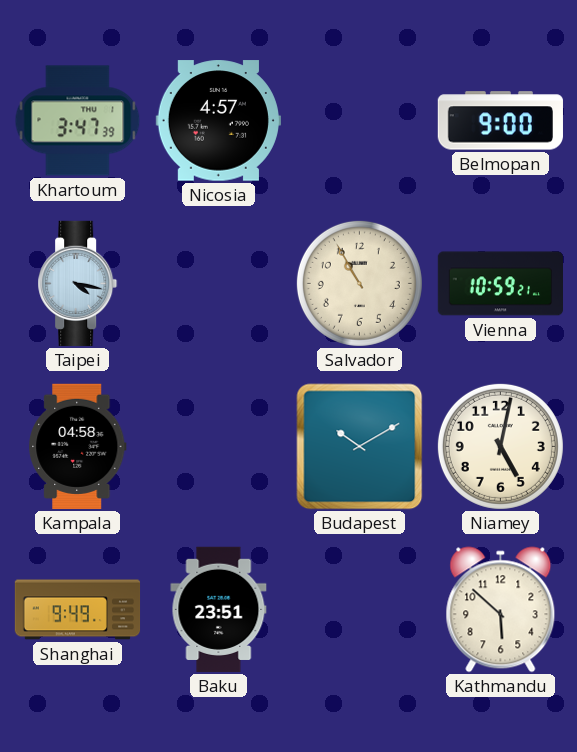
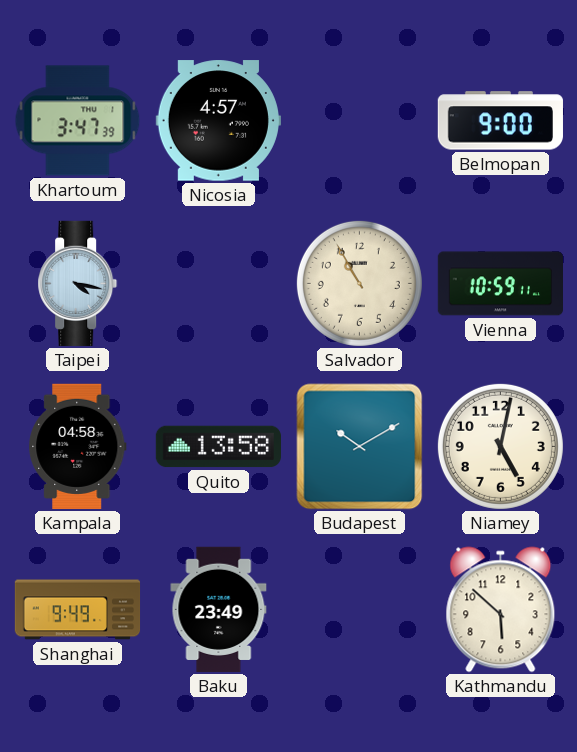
Vienna: 10:59:21 -> 10:59:11
Quito: none -> 13:58
Baku: 23:51 -> 23:49
